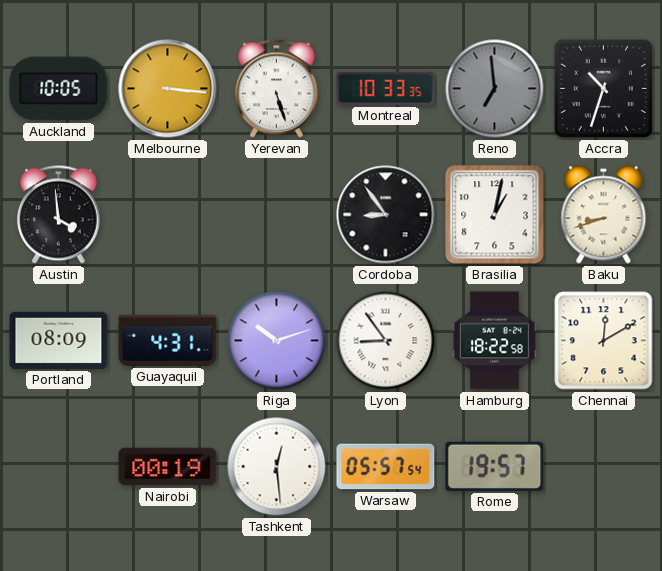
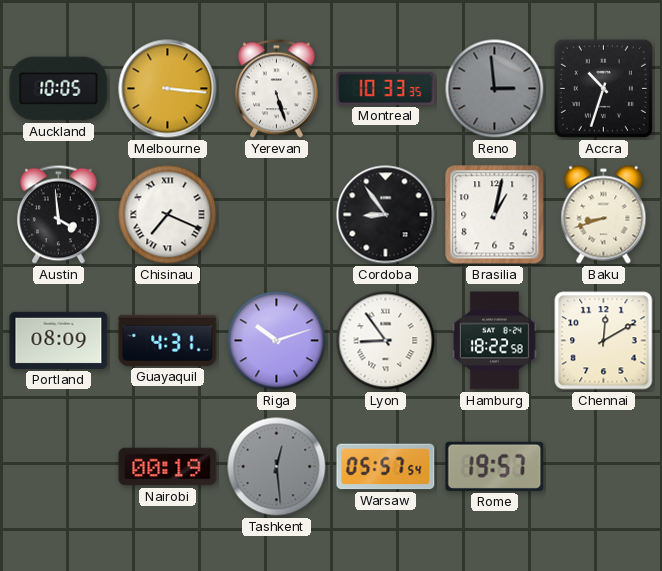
Reno: 6:59 -> 2:59
Chisinau: none -> 7:19
Tashkent dial: white -> grey
